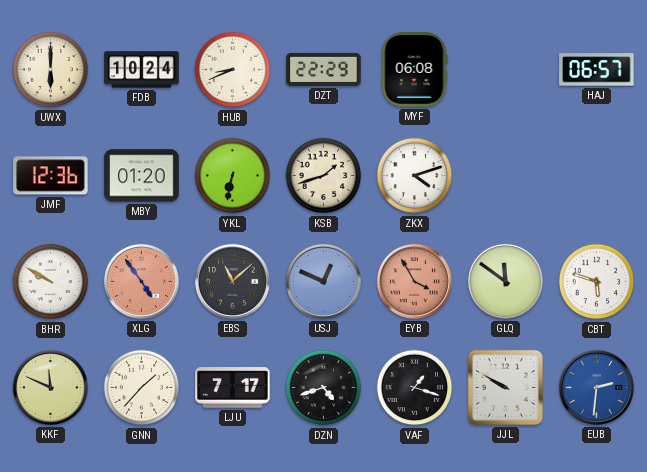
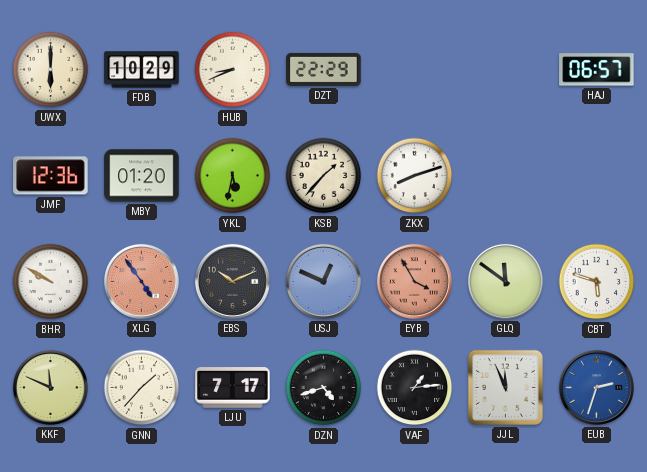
FDB: 10:24 -> 10:29
MYF: 06:08 -> none
YKL: 6:32 -> 5:32
KSB: 1:42 -> 1:37
ZKX: 4:12 -> 8:12
EBS: 11:08 -> 10:11
VAF: 1:18 -> 1:14
JJL: 9:50 -> 11:56
EUB: 2:31 -> 2:33
